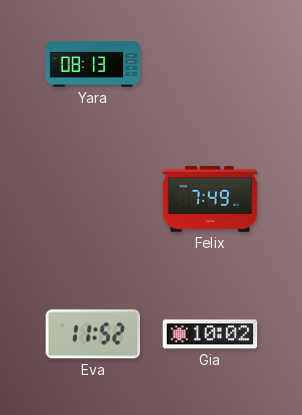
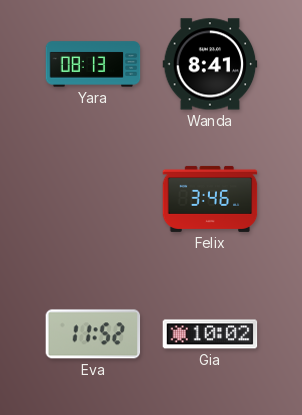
Wanda: none -> 8:41
Felix: 7:49 -> 3:46
